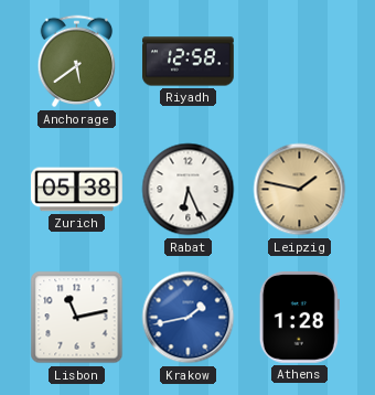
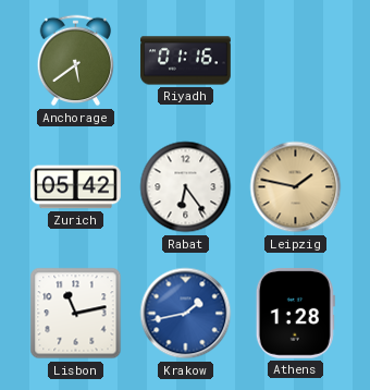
Riyadh: 12:58 -> 01:16
Zurich: 05:38 -> 05:42
Rabat: 6:26 -> 6:24
